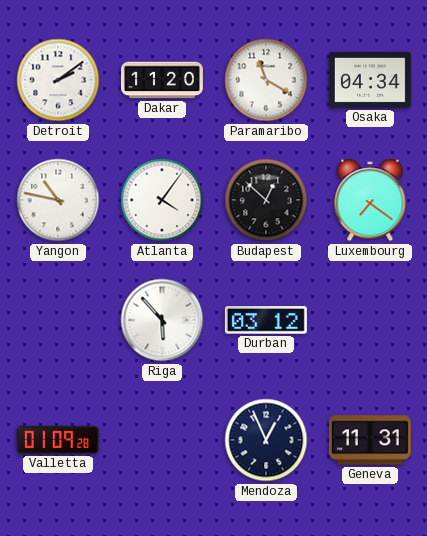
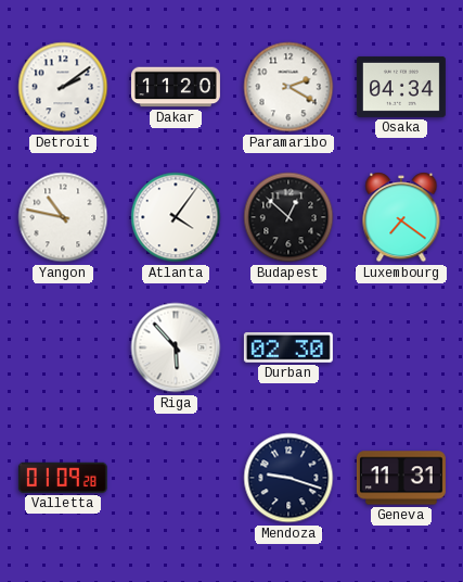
Paramaribo: 11:20 -> 2:20
Durban: 03:12 -> 02:30
Mendoza: 12:56 -> 9:18
